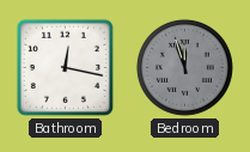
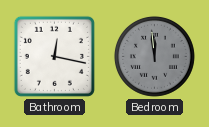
Bedroom: 11:57 -> 11:59
